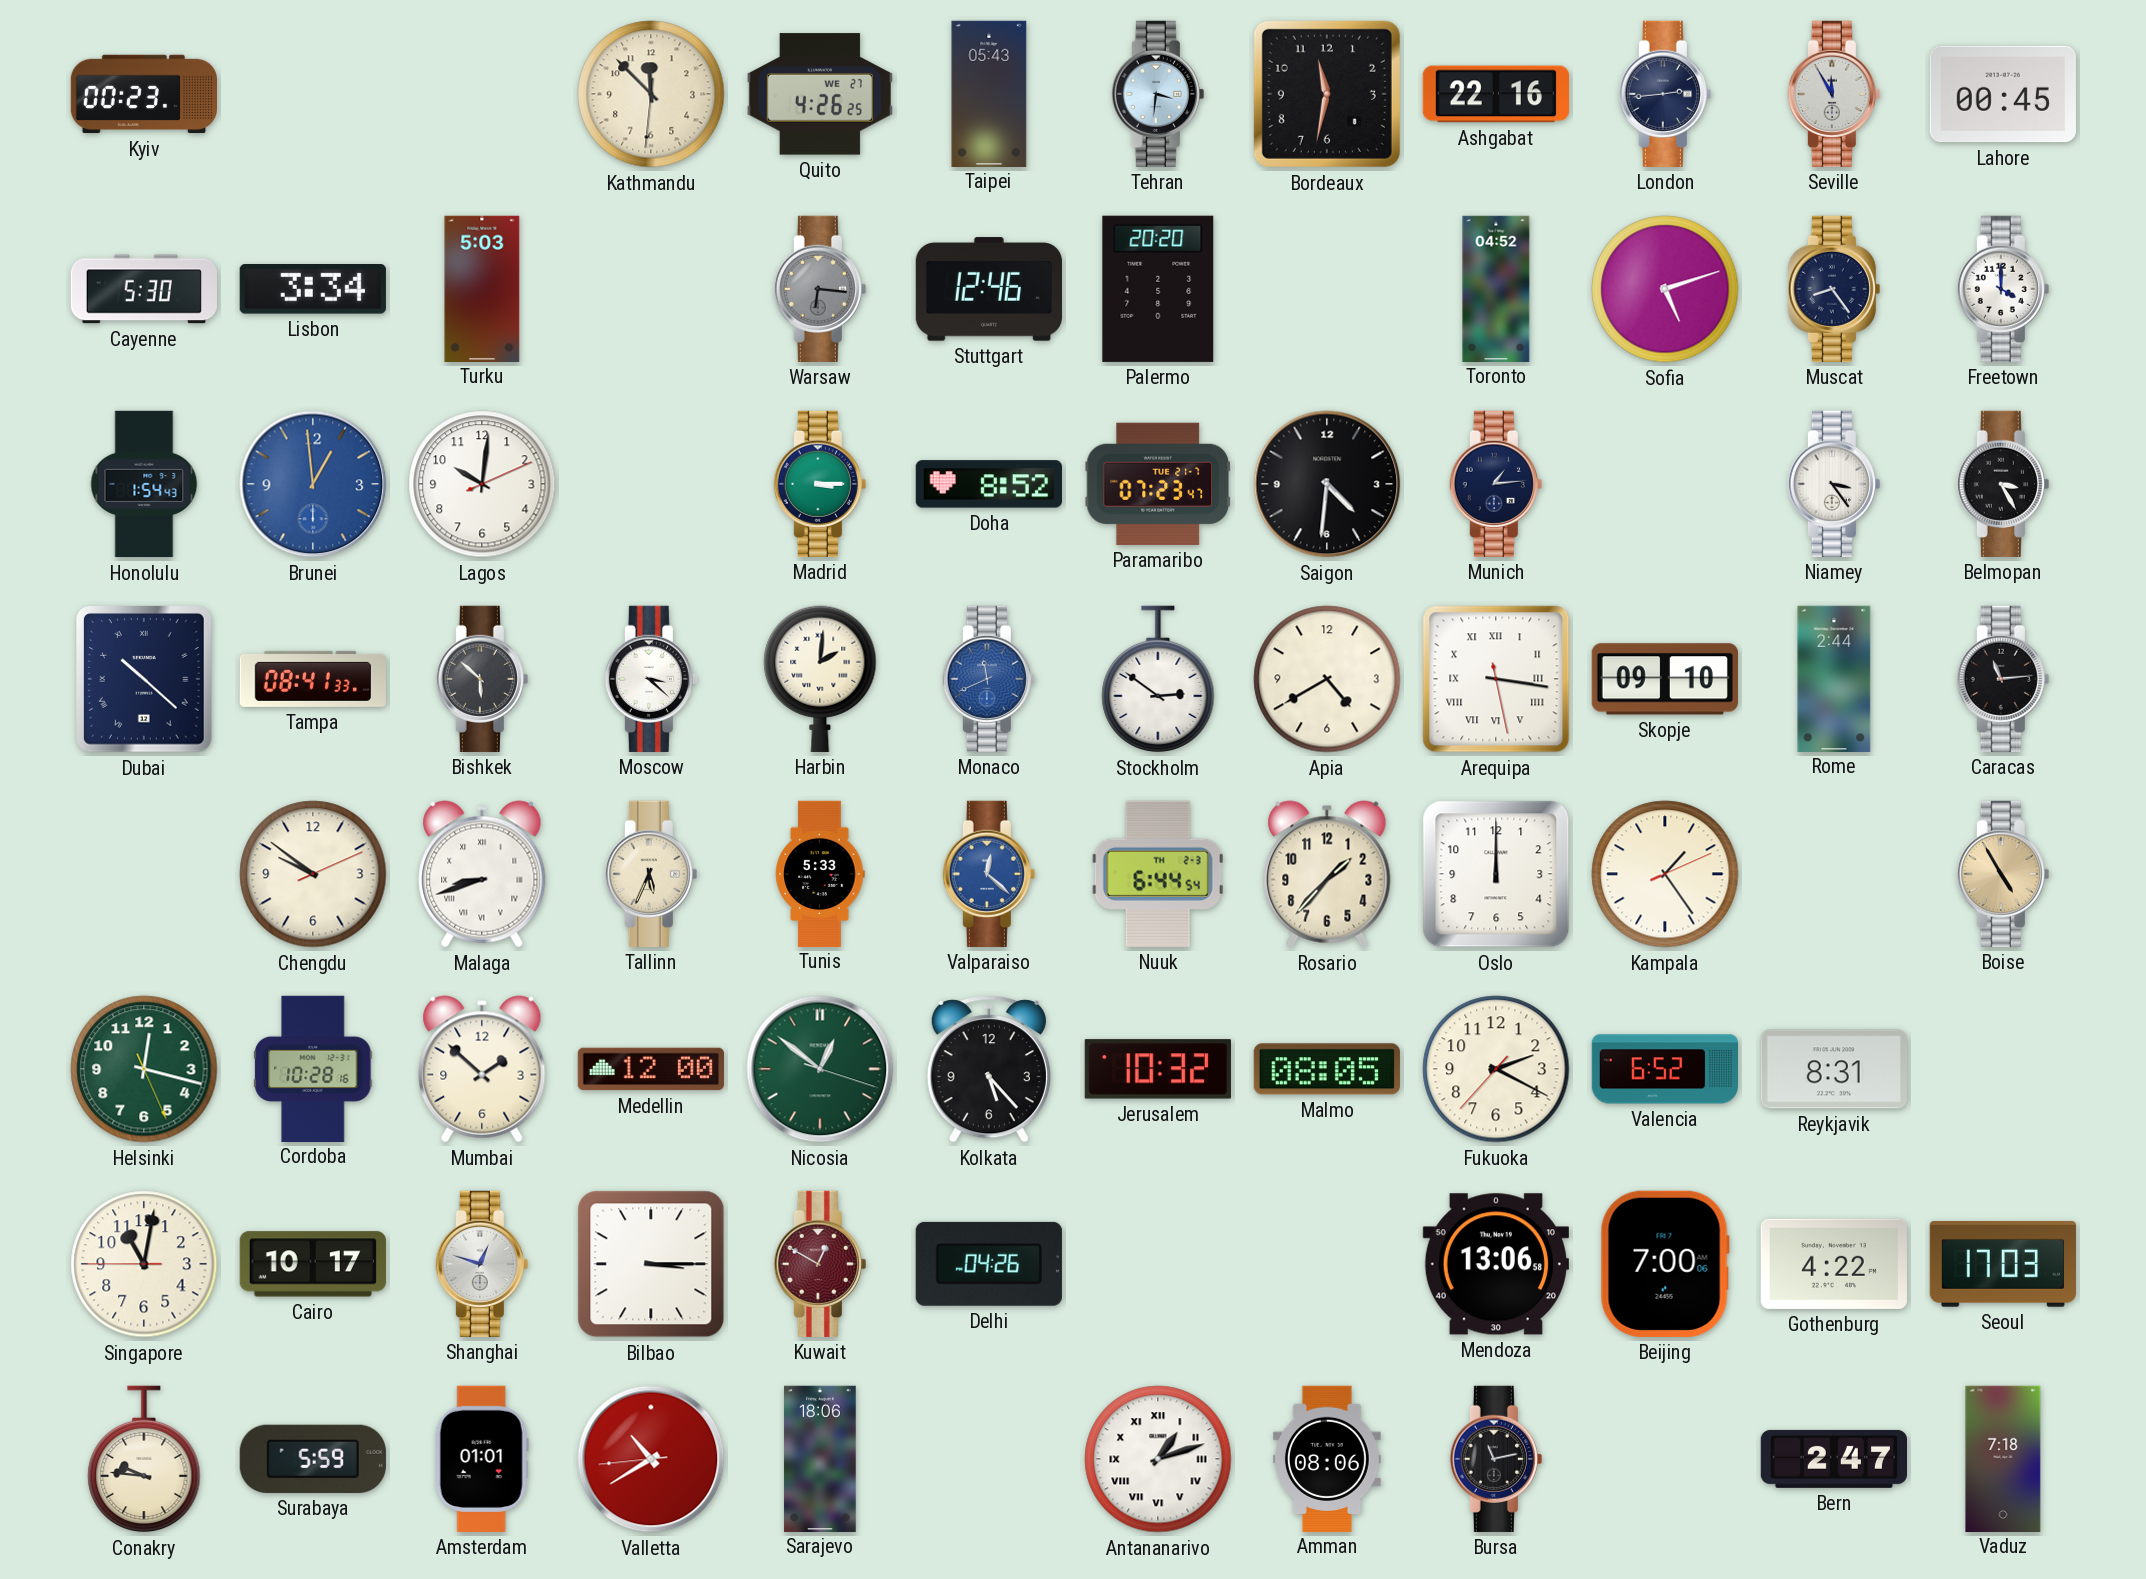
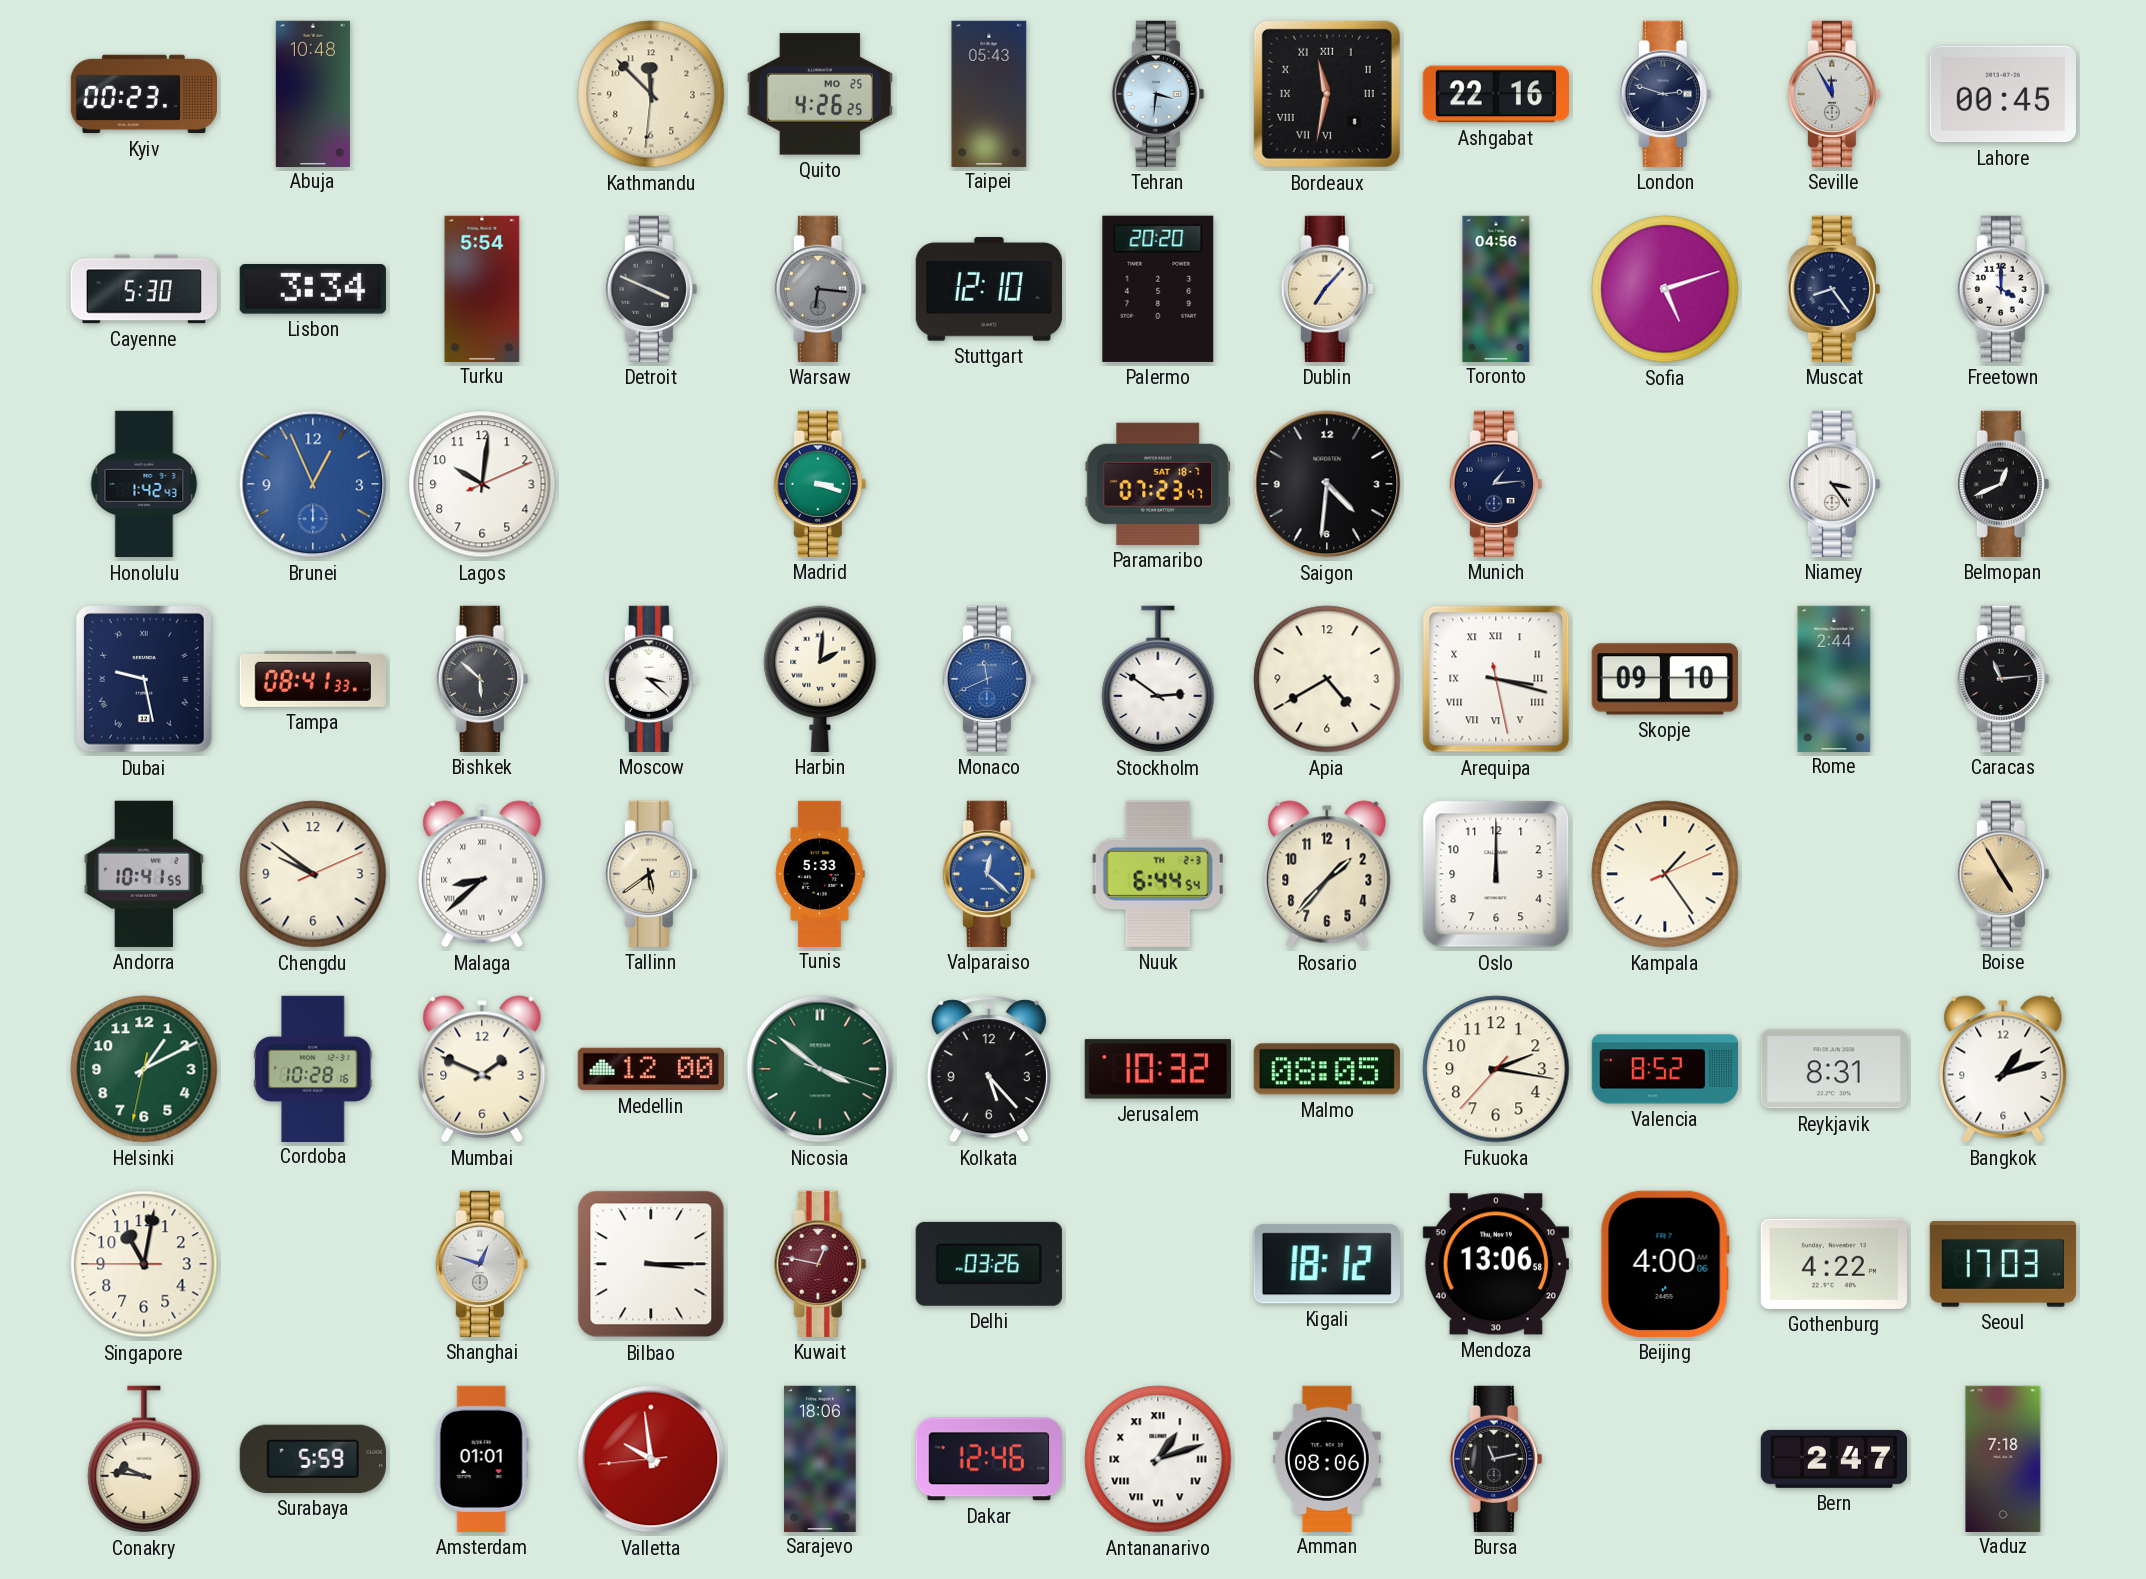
Abuja: none -> 10:48
Quito date: WE 27 -> MO 25
Bordeaux numerals: Arabic -> Roman
London: 2:44 -> 2:48
Turku: 5:03 -> 5:54
Detroit: none -> 3:49
Stuttgart: 12:46 -> 12:10
Dublin: none -> 7:07
Toronto: 04:52 -> 04:56
Honolulu: 1:54 -> 1:42
Brunei: 12:59 -> 12:56
Madrid: 3:15 -> 3:18
Doha: 8:52 -> none
Paramaribo date: TUE 21-7 -> SAT 18-7
Belmopan: 3:25 -> 12:41
Dubai: 10:22 -> 9:28
Arequipa: 3:16 -> 3:17
Andorra: none -> 10:41
Malaga: 8:42 -> 8:38
Tallinn: 5:34 -> 5:39
Helsinki: 12:17 -> 1:10
Mumbai: 1:52 -> 1:49
Nicosia: 12:51 -> 3:51
Fukuoka: 2:19 -> 2:16
Valencia: 6:52 -> 8:52
Bangkok: none -> 1:12
Cairo: 10:17 -> none
Kuwait: 12:50 -> 12:47
Delhi: 04:26 -> 03:26
Kigali: none -> 18:12
Beijing: 7:00 -> 4:00
Valletta: 10:39 -> 9:58
Dakar: none -> 12:46
